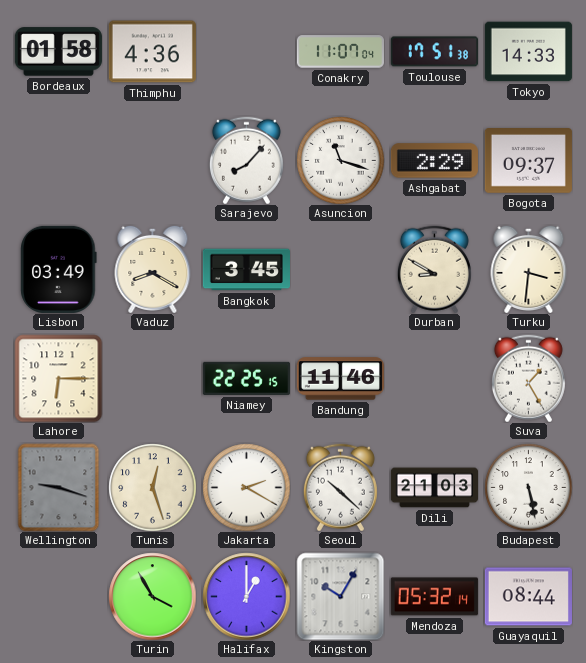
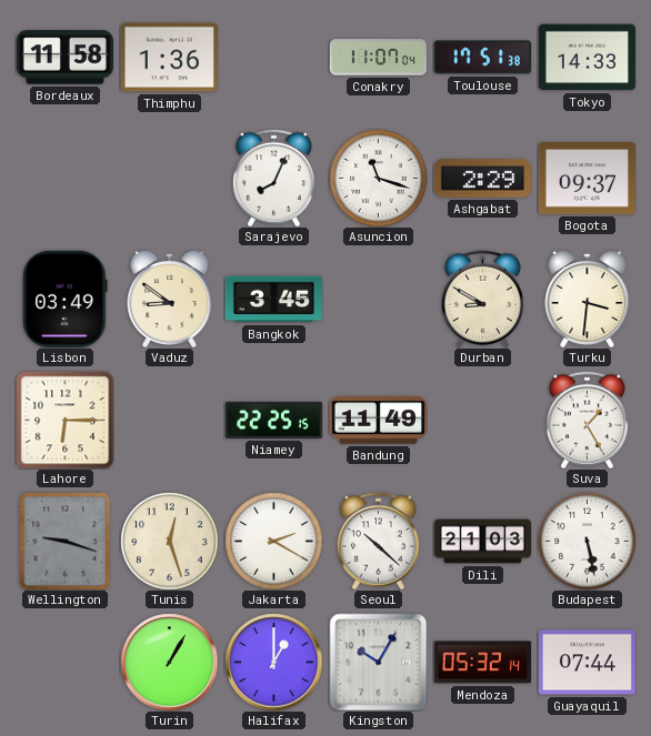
Bordeaux: 01:58 -> 11:58
Thimphu: 4:36 -> 1:36
Sarajevo: 8:07 -> 8:04
Vaduz: 8:20 -> 8:51
Bandung: 11:46 -> 11:49
Turin: 3:55 -> 1:05
Guayaquil: 08:44 -> 07:44
